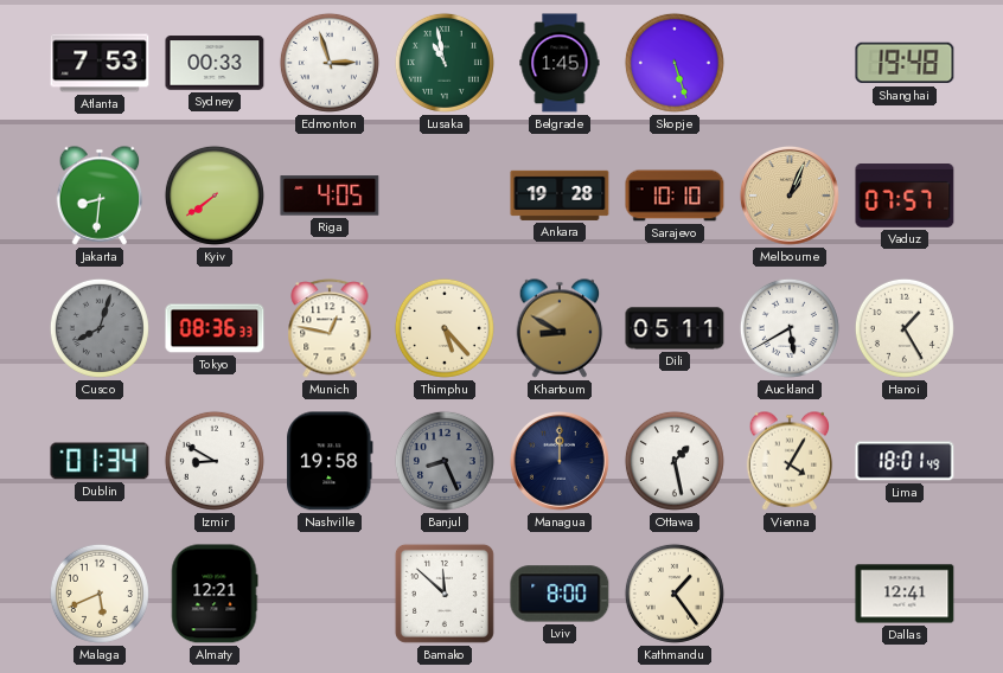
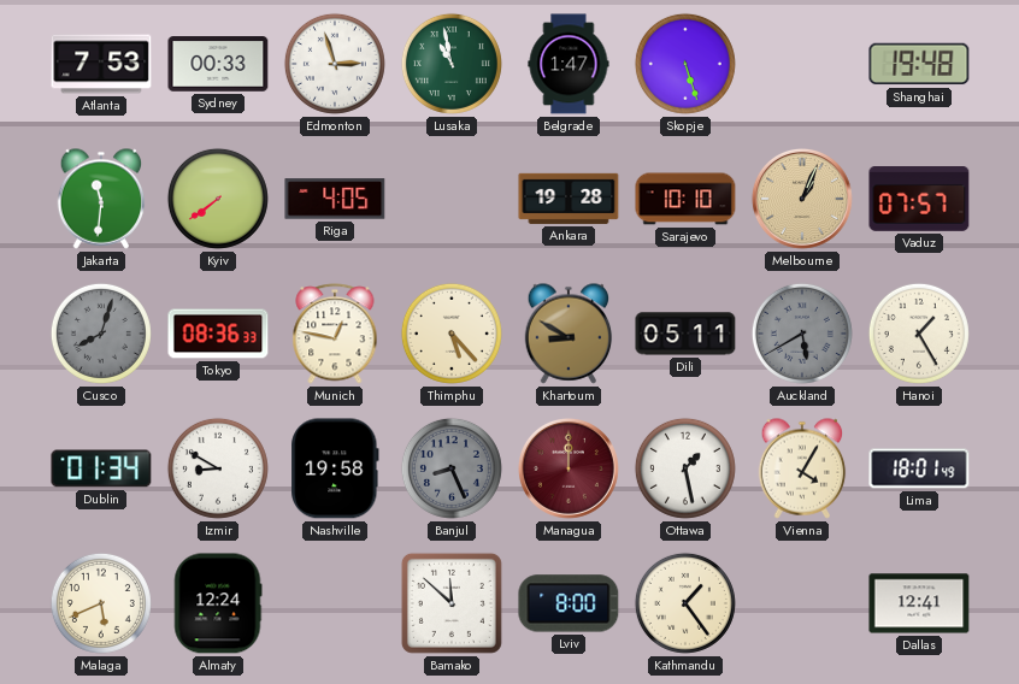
Belgrade: 1:45 -> 1:47
Jakarta: 8:31 -> 11:31
Auckland dial: white -> grey
Managua dial: navy -> burgundy
Almaty: 12:21 -> 12:24
